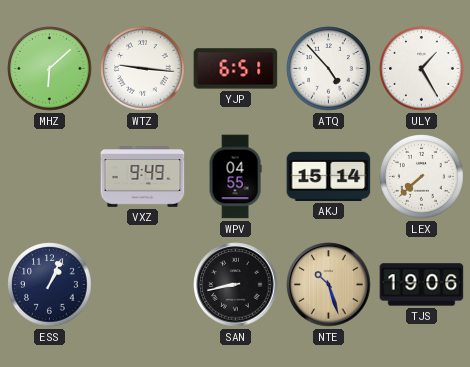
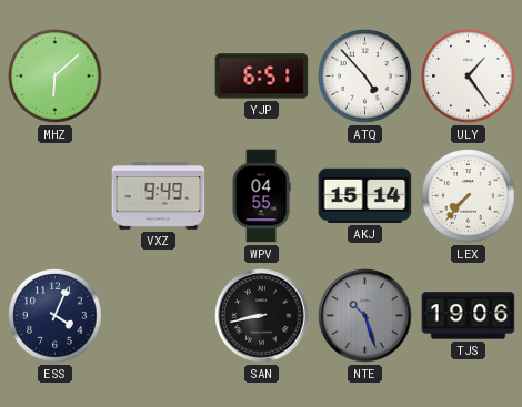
WTZ: 9:16 -> none
ULY: 1:25 -> 1:24
LEX: 7:38 -> 7:37
ESS: 1:04 -> 4:04
NTE dial: champagne -> grey
